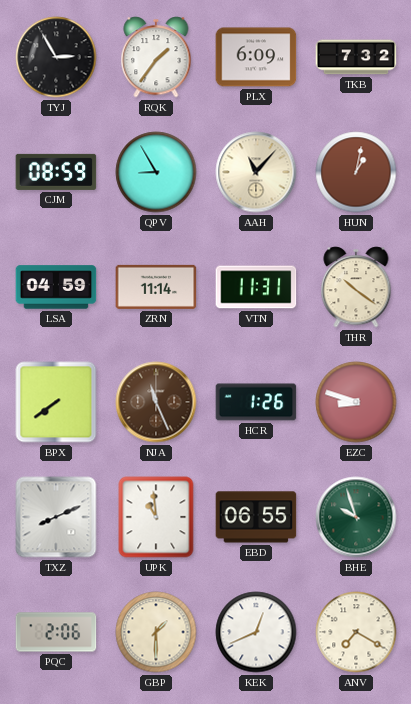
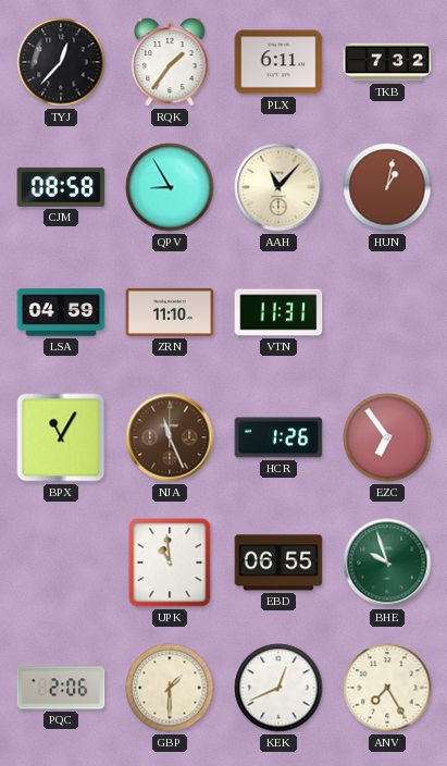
TYJ: 2:55 -> 12:37
PLX: 6:09 -> 6:11
CJM: 08:59 -> 08:58
ZRN: 11:14 -> 11:10
THR: 10:21 -> none
BPX: 7:39 -> 11:05
EZC: 8:48 -> 6:54
TXZ: 8:11 -> none
ANV: 7:20 -> 7:25
